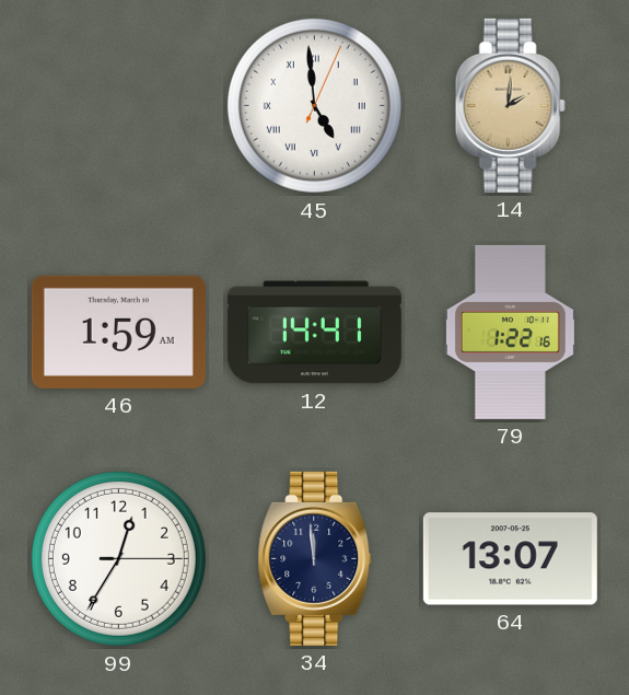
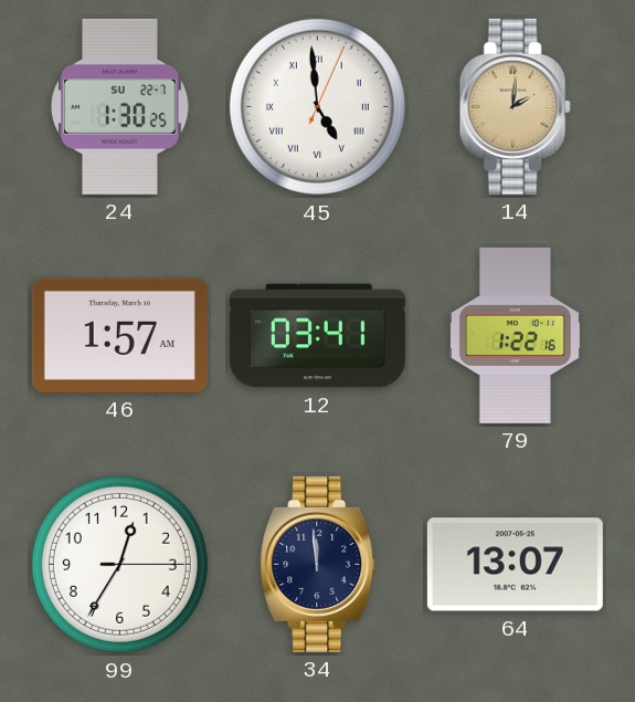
24: none -> 1:30
46: 1:59 -> 1:57
12: 14:41 -> 03:41
